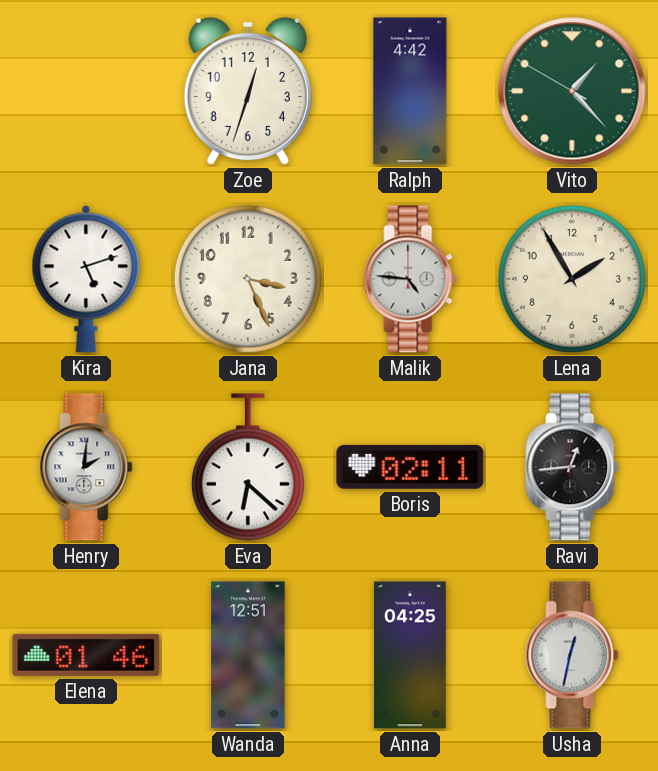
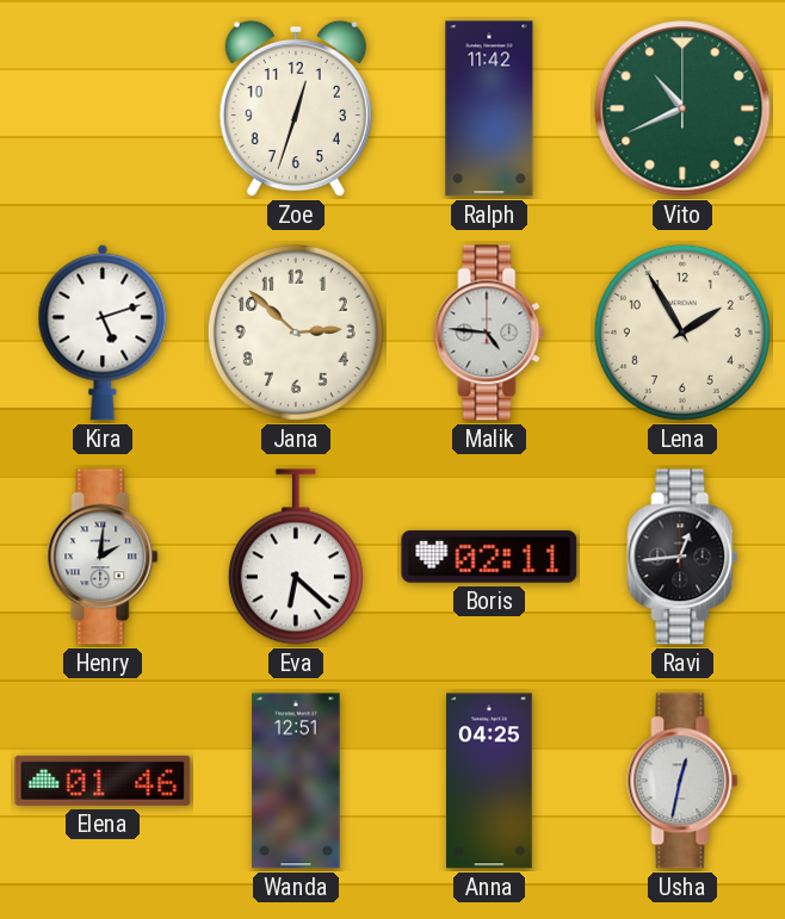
Ralph: 4:42 -> 11:42
Vito: 1:22 -> 10:41
Jana: 3:26 -> 2:52
